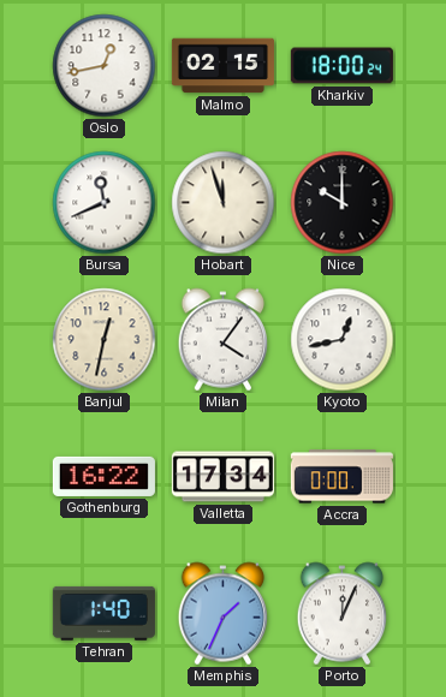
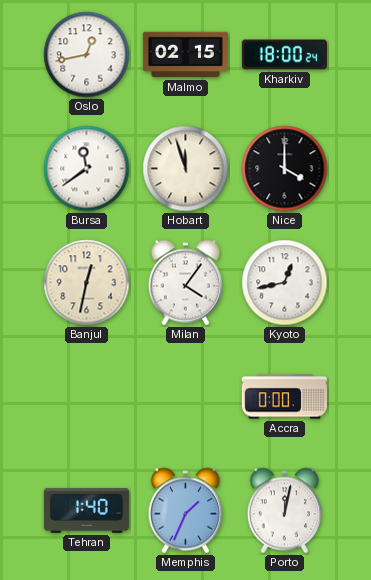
Bursa: 11:41 -> 11:39
Nice: 10:00 -> 4:00
Gothenburg: 16:22 -> none
Valletta: 17:34 -> none
Porto: 12:04 -> 12:02
